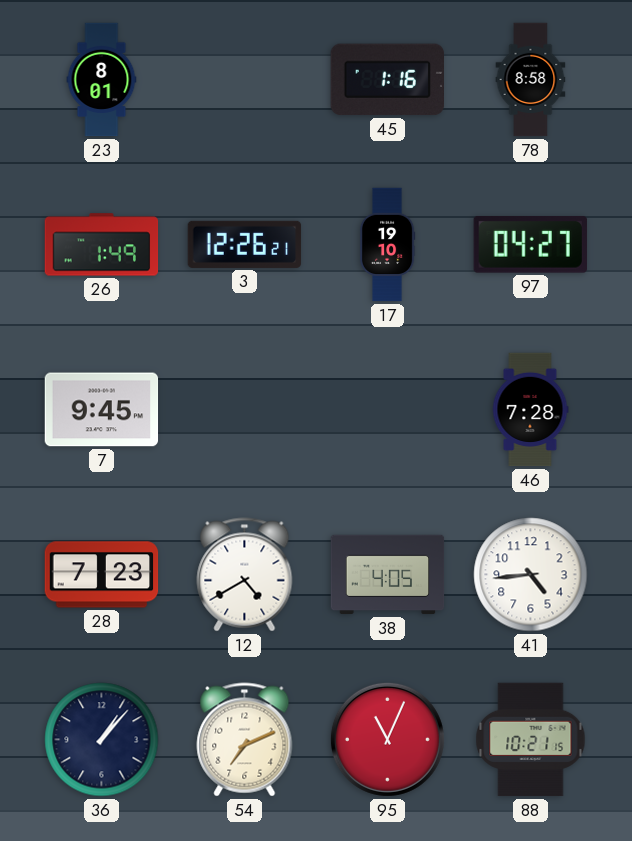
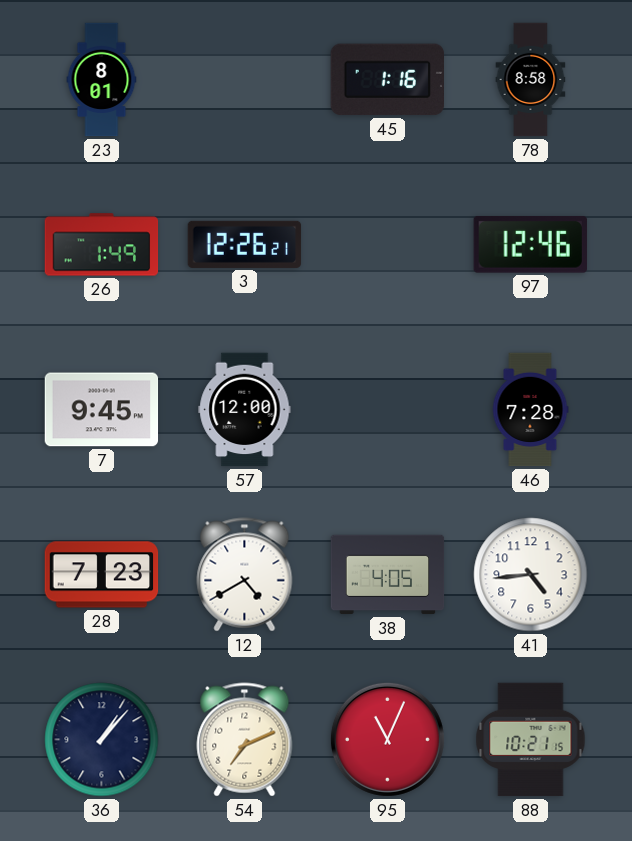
17: 19:10 -> none
97: 04:27 -> 12:46
57: none -> 12:00
